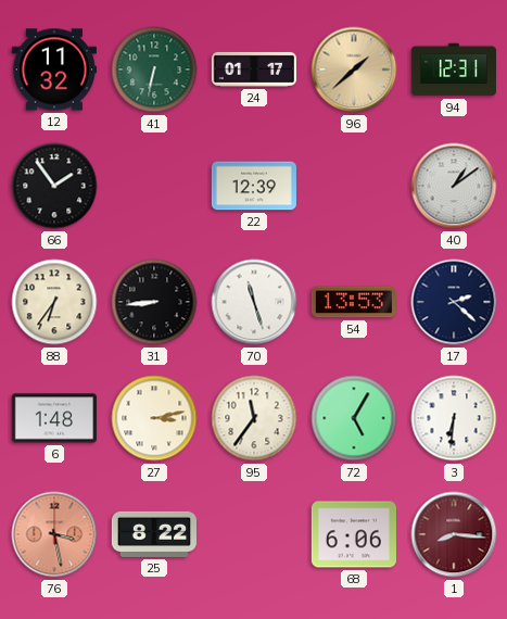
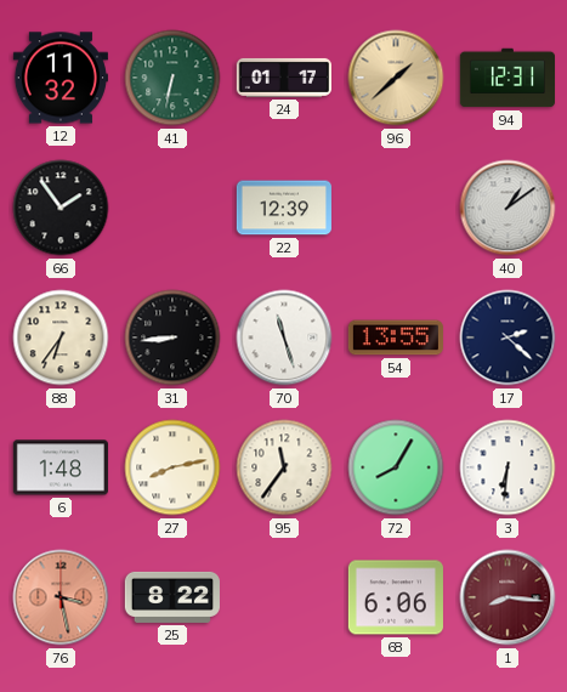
54: 13:53 -> 13:55
27: 3:13 -> 8:13
72: 5:05 -> 8:05
